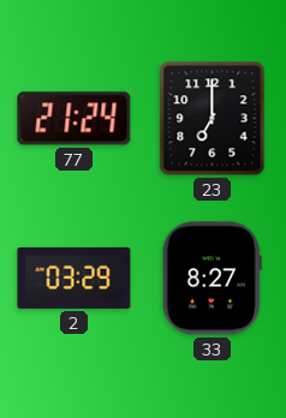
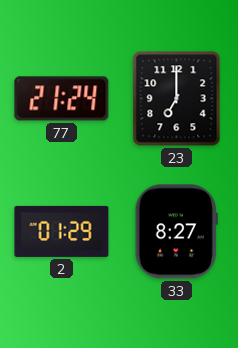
2: 03:29 -> 01:29
